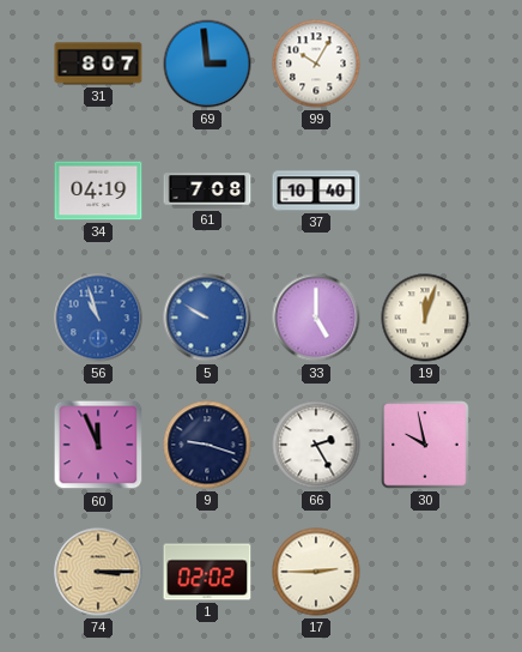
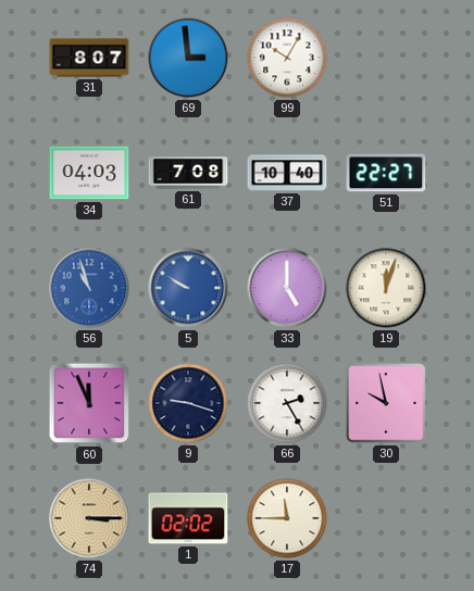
34: 04:19 -> 04:03
51: none -> 22:27
17: 2:45 -> 11:45
